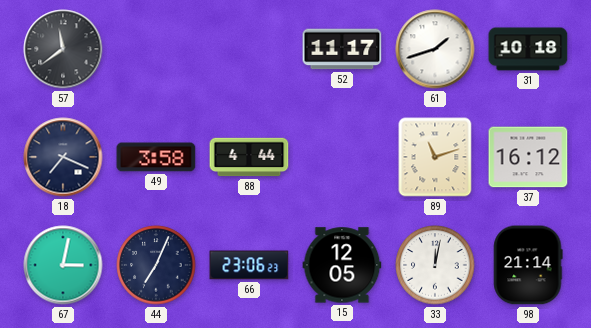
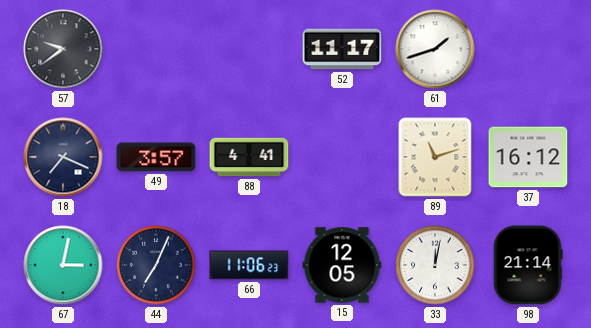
57: 11:39 -> 9:39
31: 10:18 -> none
49: 3:58 -> 3:57
88: 4:44 -> 4:41
66: 23:06 -> 11:06
